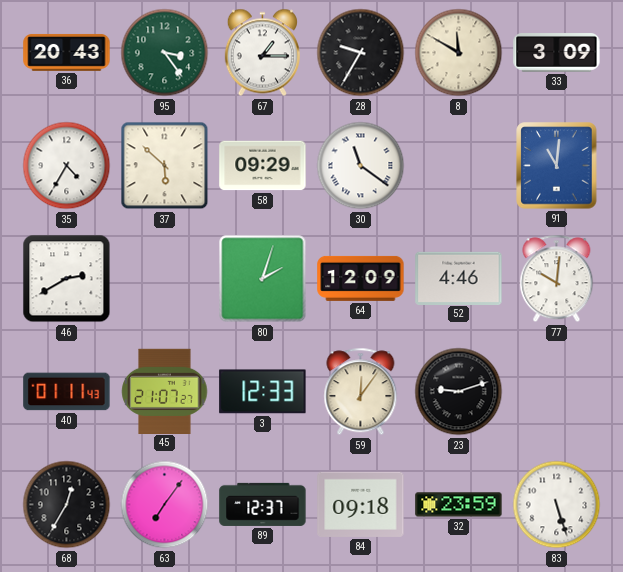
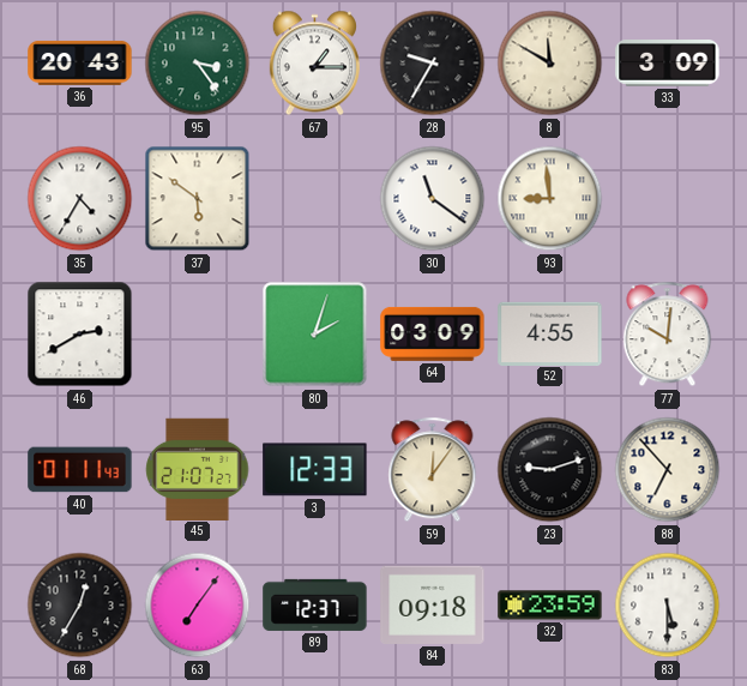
37: 5:52 -> 5:51
58: 09:29 -> none
93: none -> 8:59
91: 11:01 -> none
64: 12:09 -> 03:09
52: 4:46 -> 4:55
88: none -> 6:53
83: 5:27 -> 5:30
